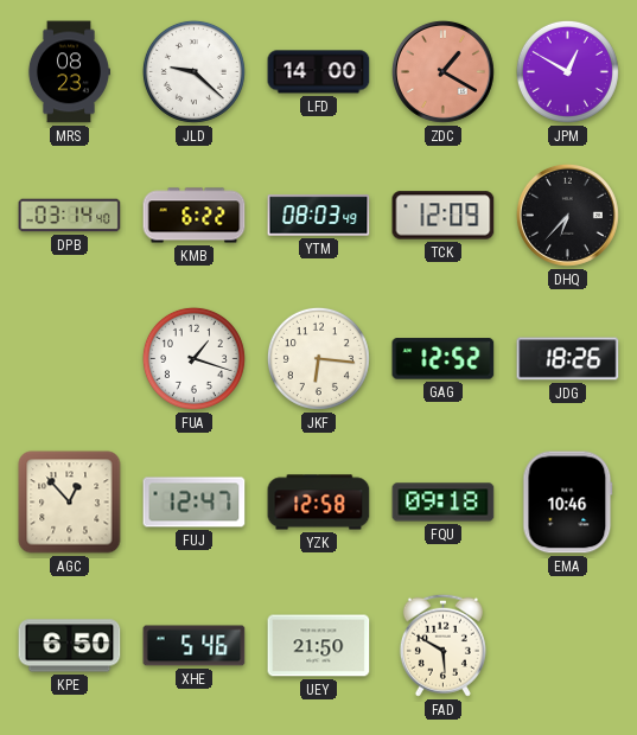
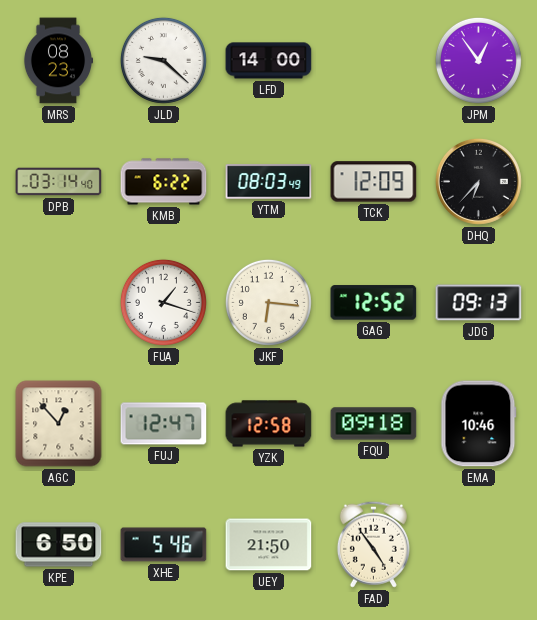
ZDC: 1:20 -> none
JPM: 12:50 -> 12:54
JDG: 18:26 -> 09:13
FAD: 5:50 -> 4:54
